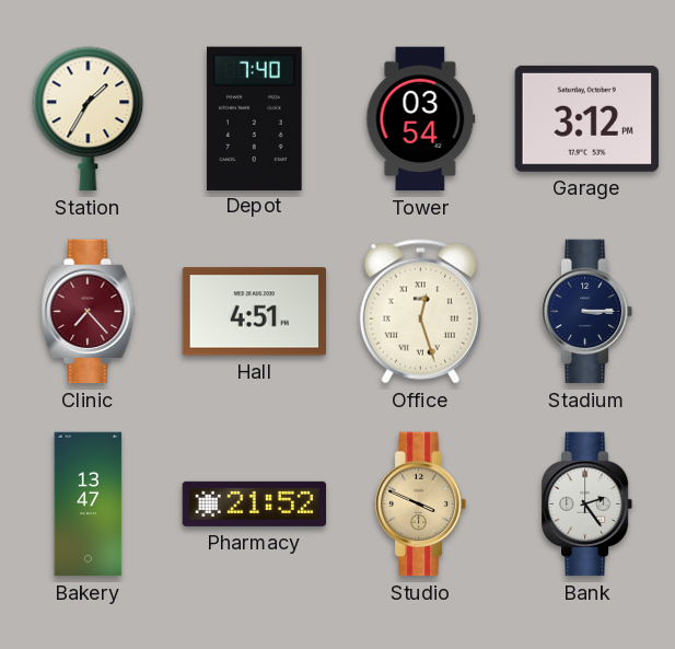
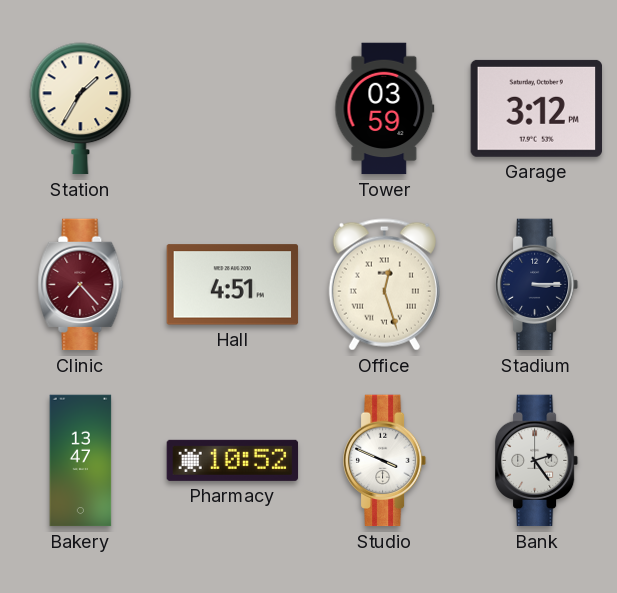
Depot: 7:40 -> none
Tower: 03:54 -> 03:59
Pharmacy: 21:52 -> 10:52
Studio dial: champagne -> white
